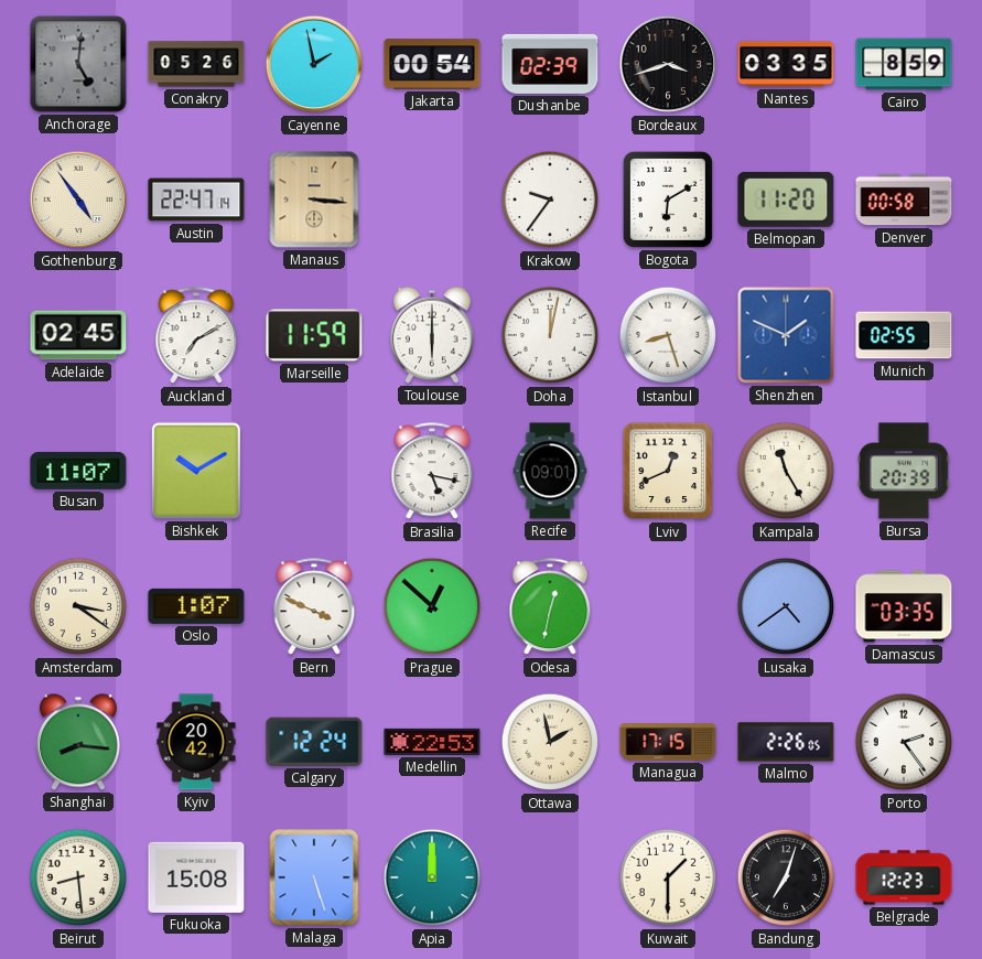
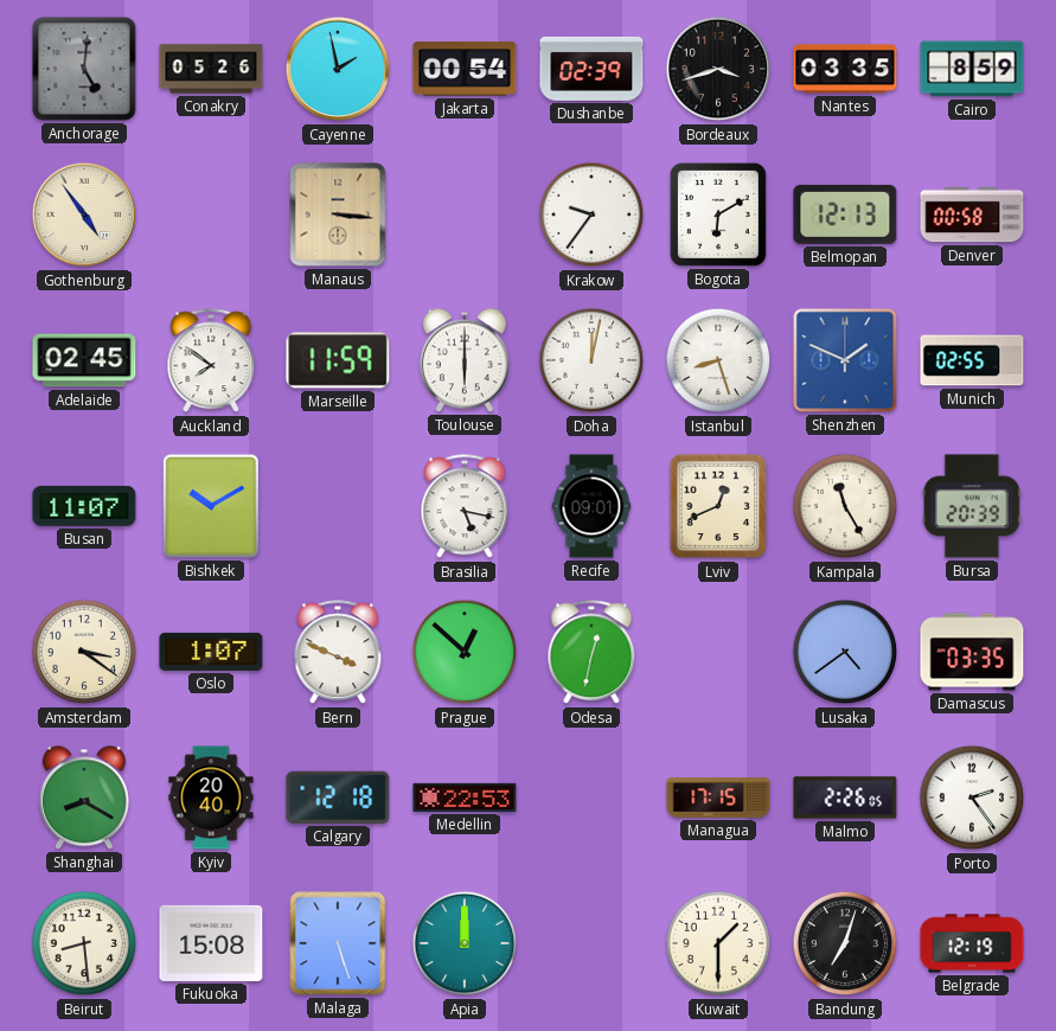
Austin: 22:47 -> none
Belmopan: 11:20 -> 12:13
Auckland: 7:10 -> 7:51
Shanghai: 8:16 -> 8:20
Kyiv: 20:42 -> 20:40
Calgary: 12:24 -> 12:18
Ottawa: 1:58 -> none
Belgrade: 12:23 -> 12:19
